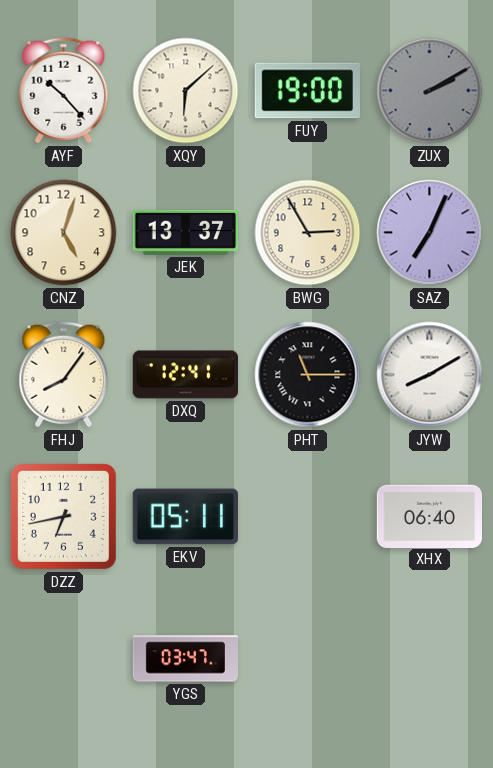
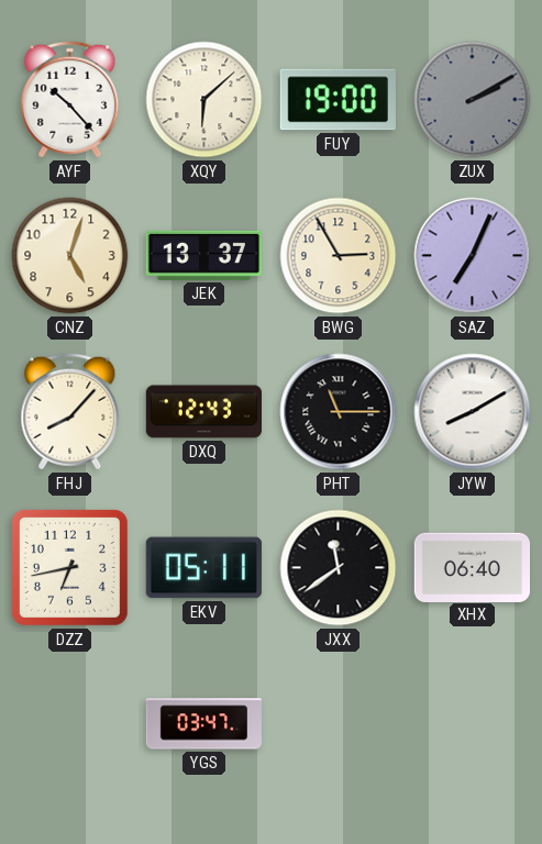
FHJ: 8:06 -> 8:07
DXQ: 12:41 -> 12:43
JXX: none -> 11:39
